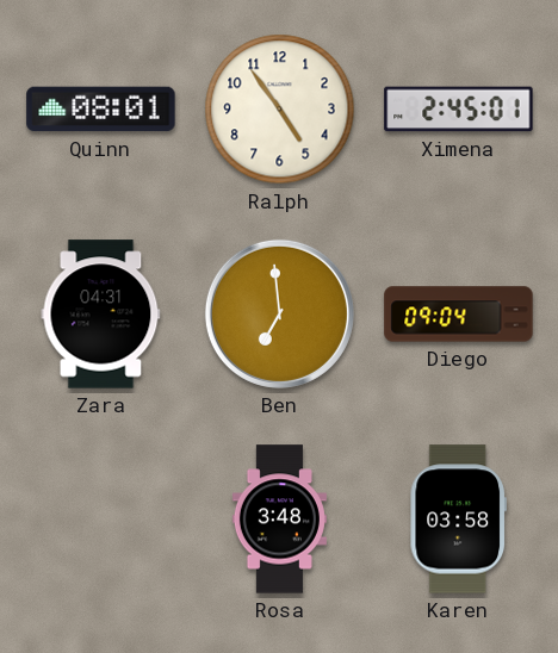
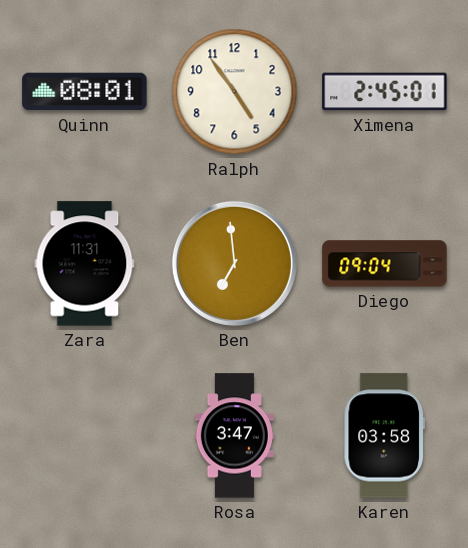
Zara: 04:31 -> 11:31
Rosa: 3:48 -> 3:47
